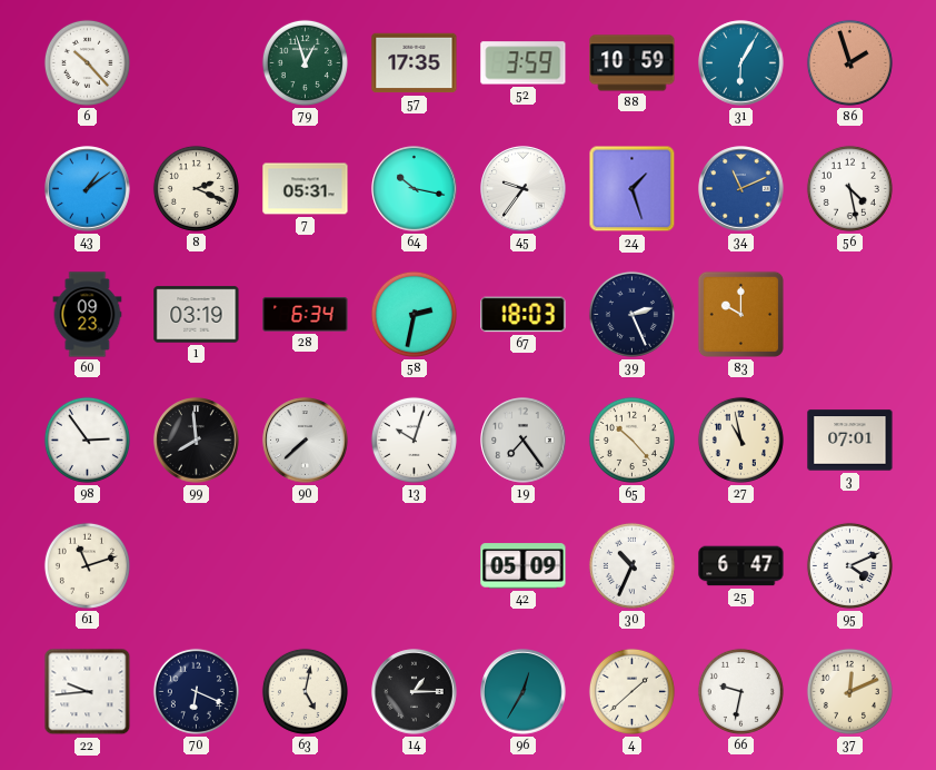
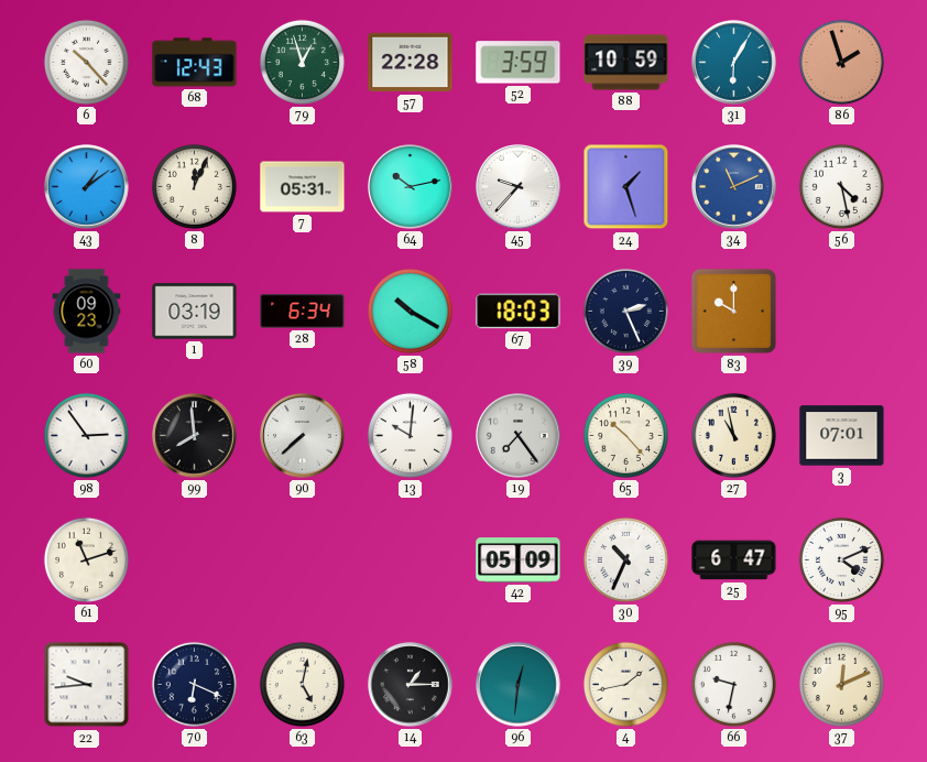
68: none -> 12:43
57: 17:35 -> 22:28
8: 2:19 -> 12:04
64: 10:17 -> 10:13
45: 9:36 -> 9:37
58: 2:32 -> 10:20
13: 10:03 -> 10:01
96: 12:35 -> 12:31
4: 1:38 -> 1:43
